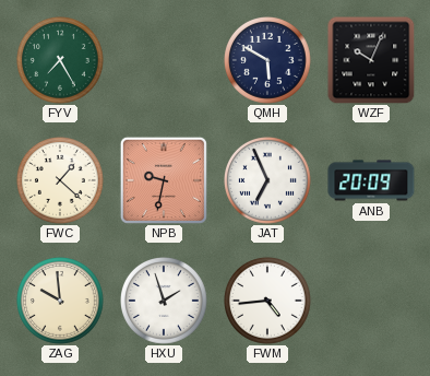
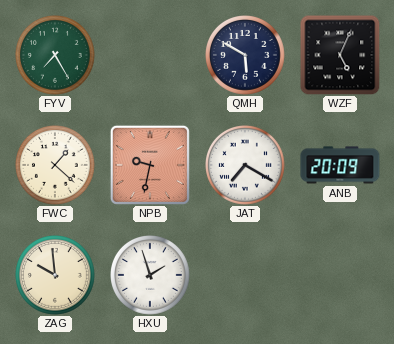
WZF: 10:04 -> 5:04
JAT: 6:56 -> 7:20
FWM: 4:44 -> none
